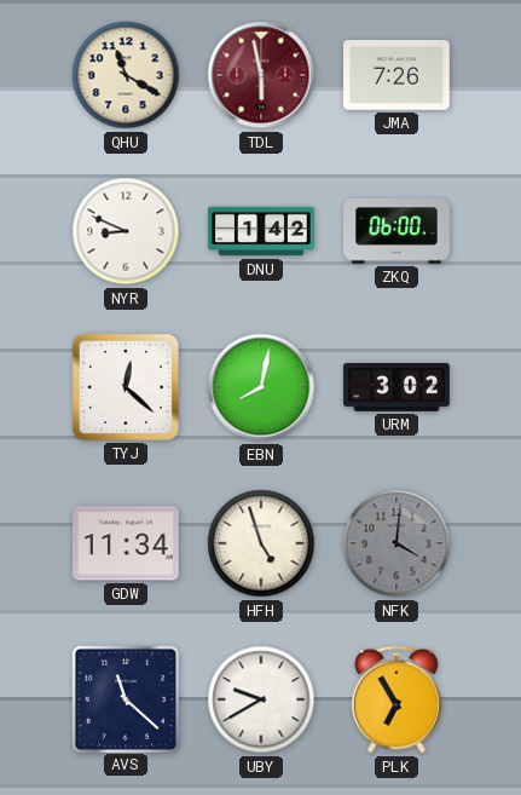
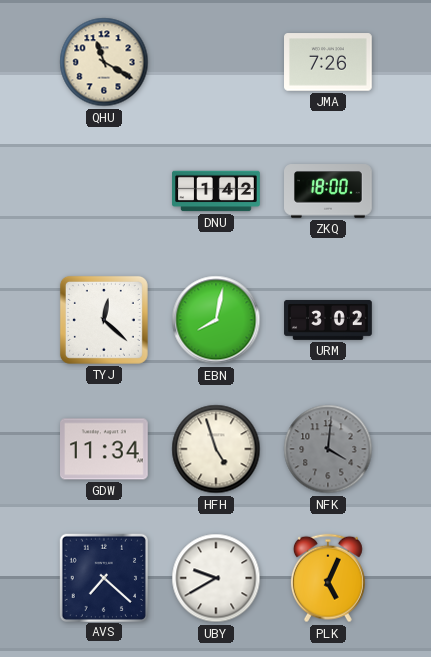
TDL: 5:58 -> none
NYR: 8:49 -> none
ZKQ: 06:00 -> 18:00
AVS: 11:22 -> 7:22
PLK: 6:55 -> 5:04
